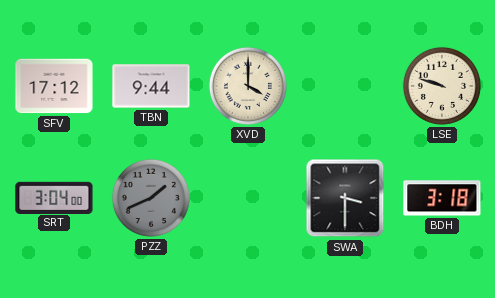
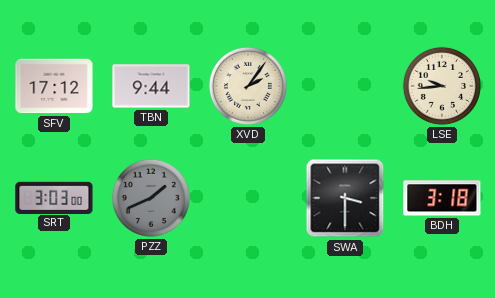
XVD: 4:00 -> 2:06
LSE: 9:48 -> 9:44
SRT: 3:04 -> 3:03
